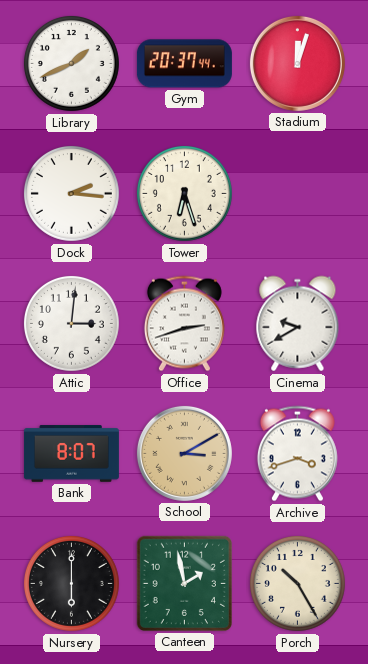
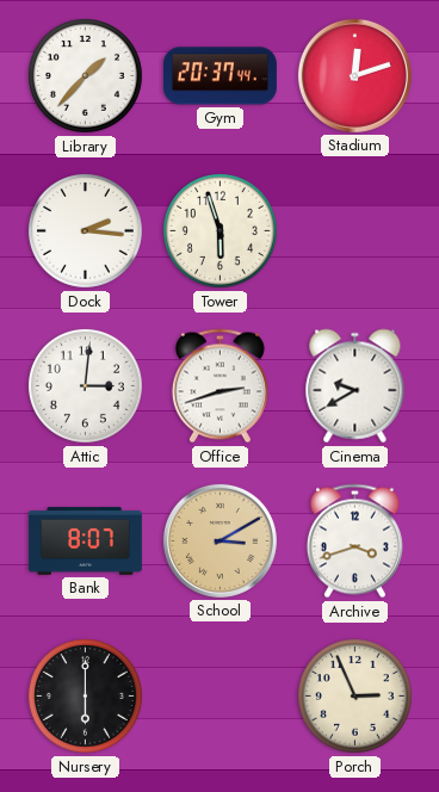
Library: 1:41 -> 1:37
Stadium: 12:03 -> 12:12
Tower: 6:27 -> 5:57
Canteen: 1:58 -> none
Porch: 10:25 -> 2:56
